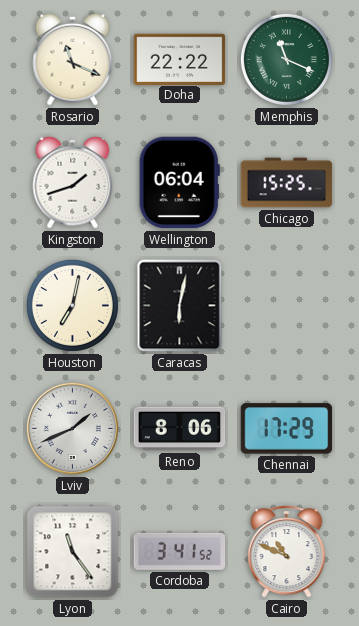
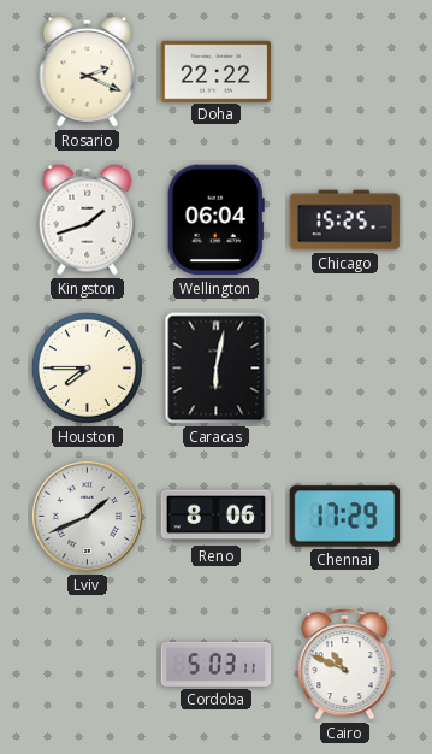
Rosario: 11:19 -> 2:19
Memphis: 11:19 -> none
Houston: 7:02 -> 7:45
Lyon: 11:24 -> none
Cordoba: 3:41 -> 5:03
